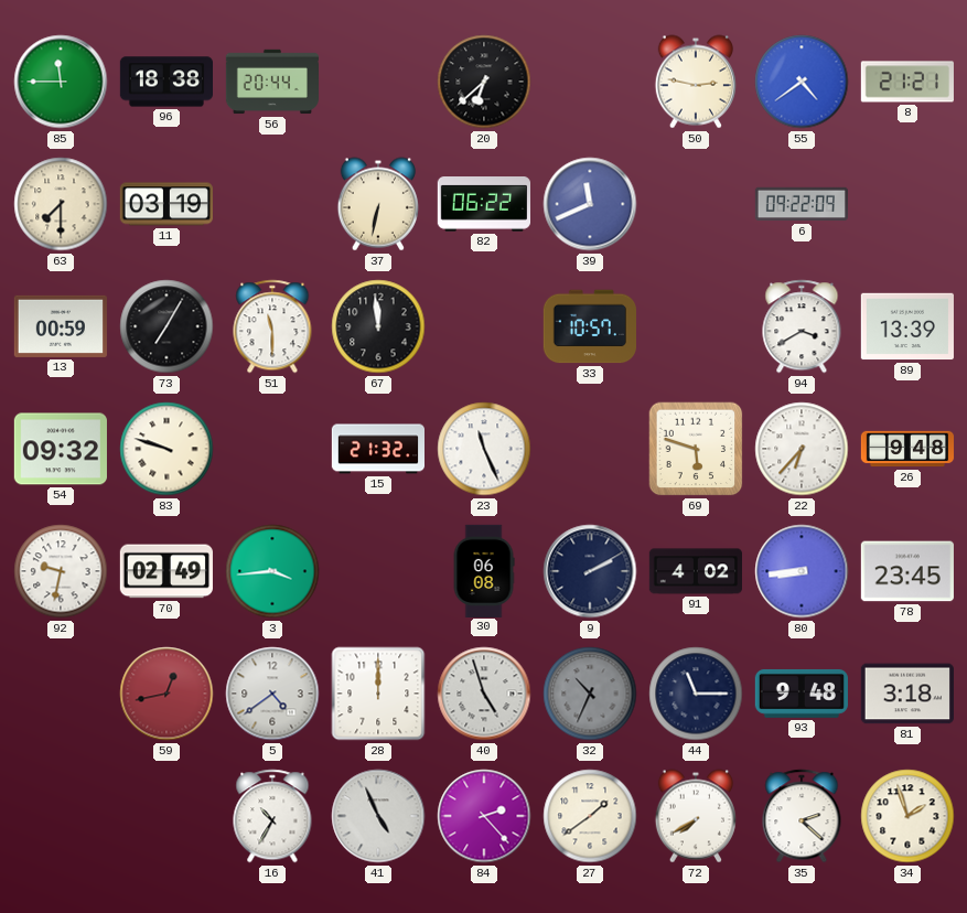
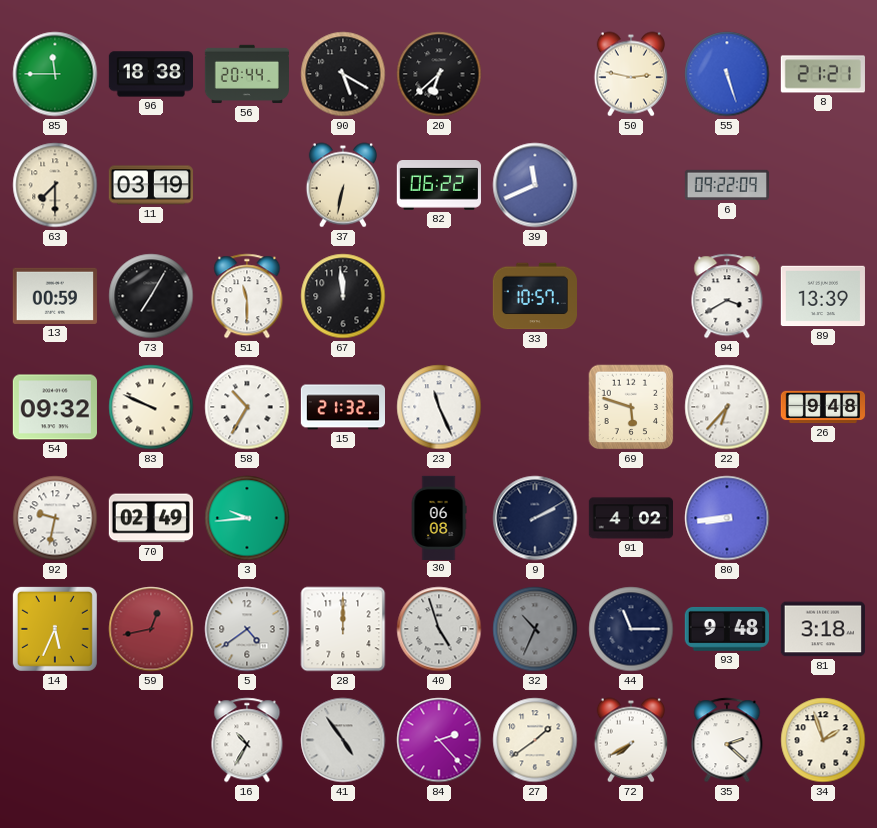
90: none -> 5:20
55: 4:39 -> 5:27
83: 9:48 -> 9:49
58: none -> 10:35
3: 3:44 -> 9:44
78: 23:45 -> none
14: none -> 5:34
41: 4:56 -> 4:54
